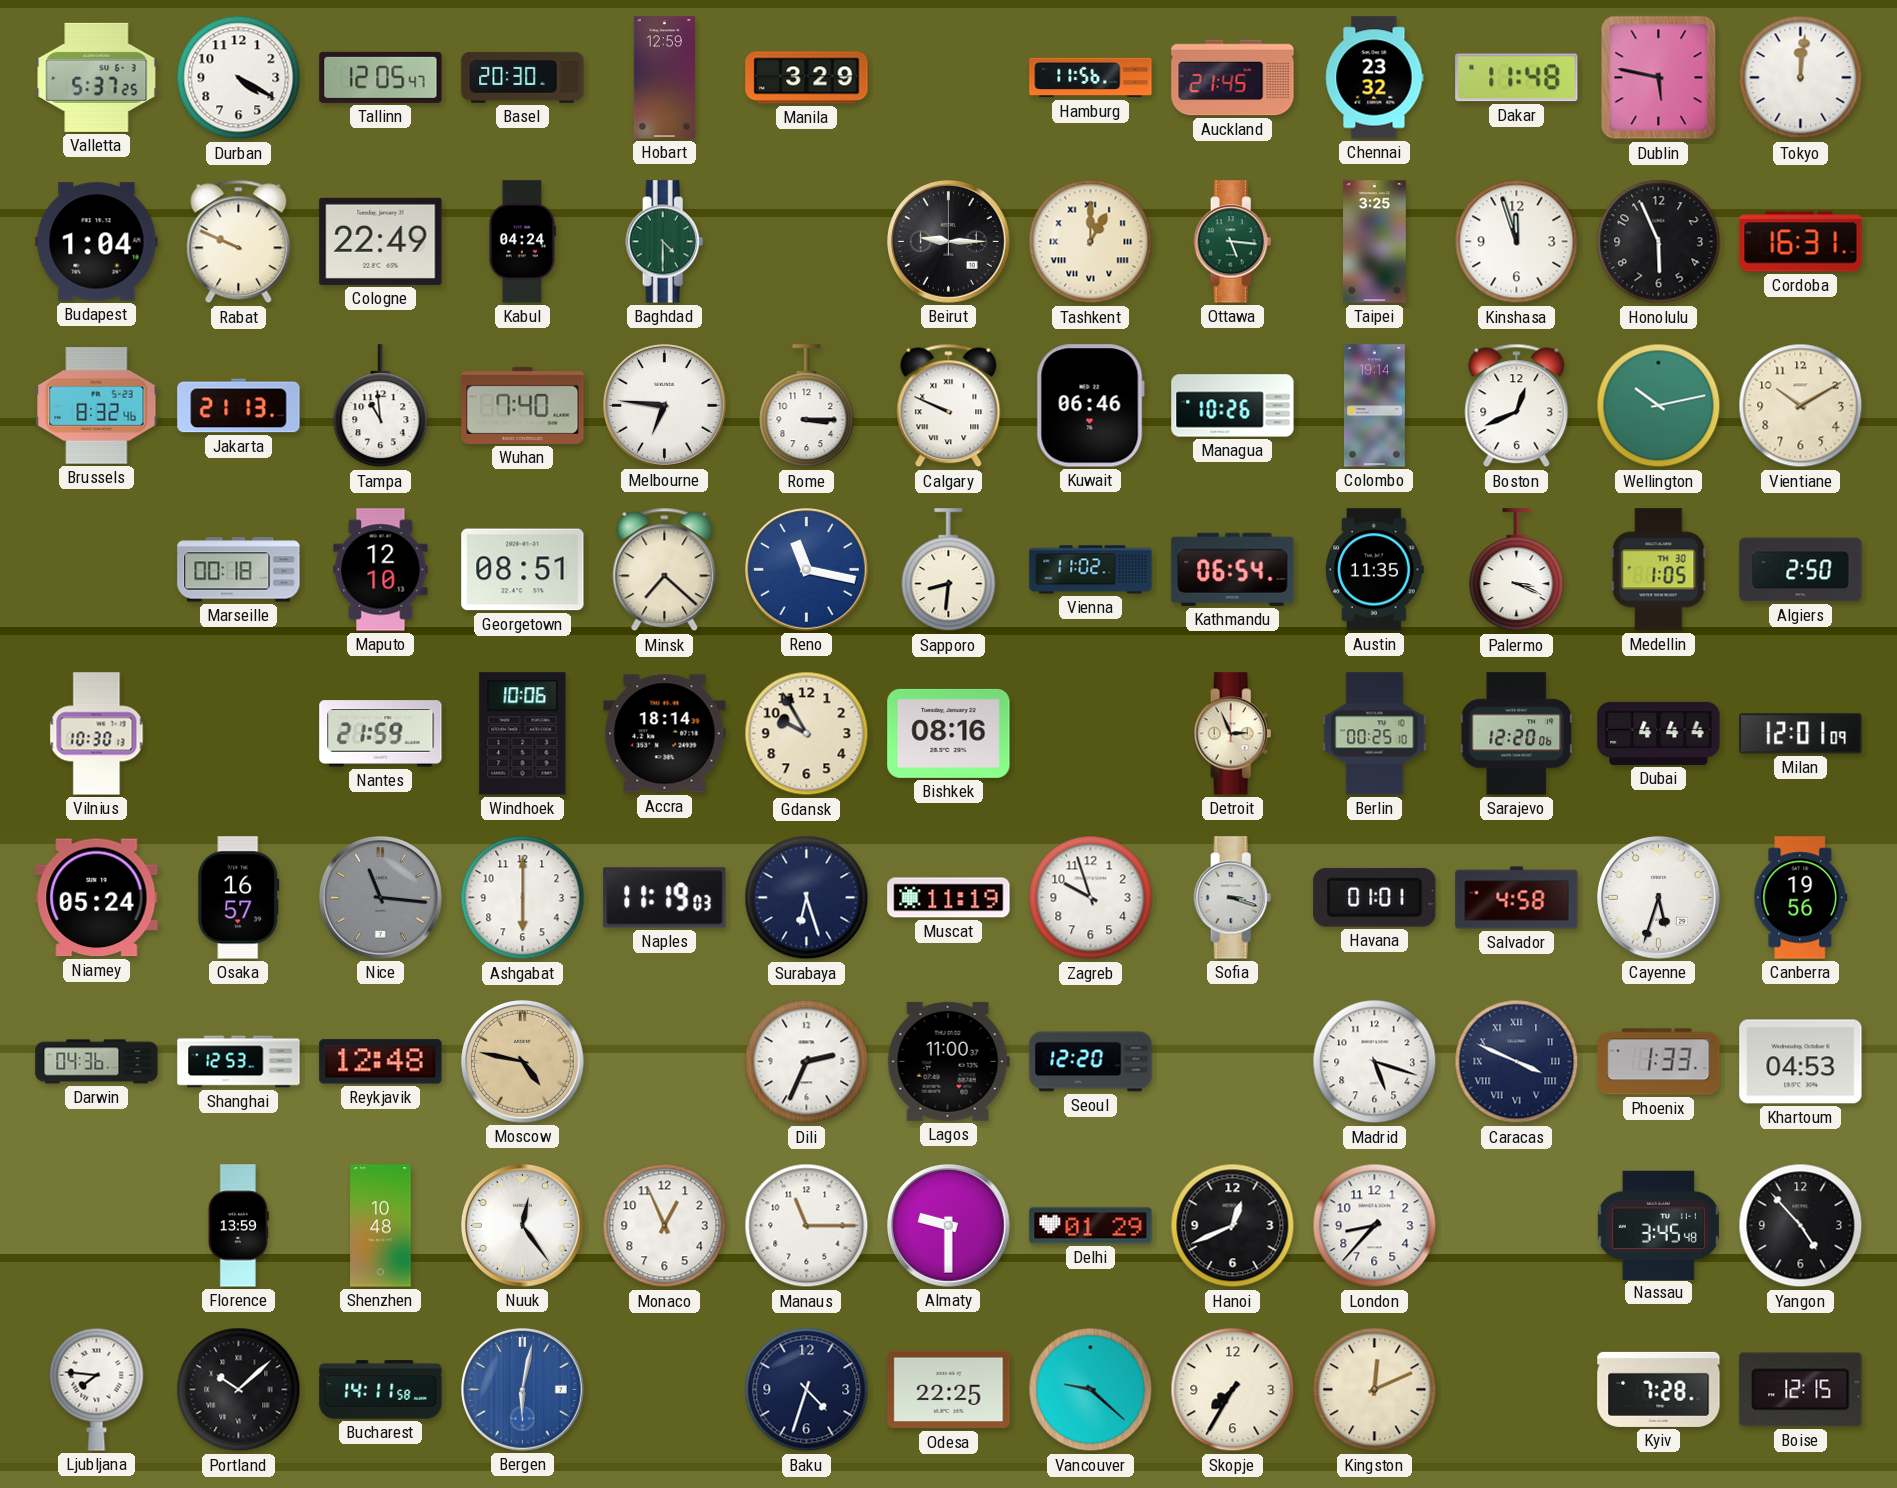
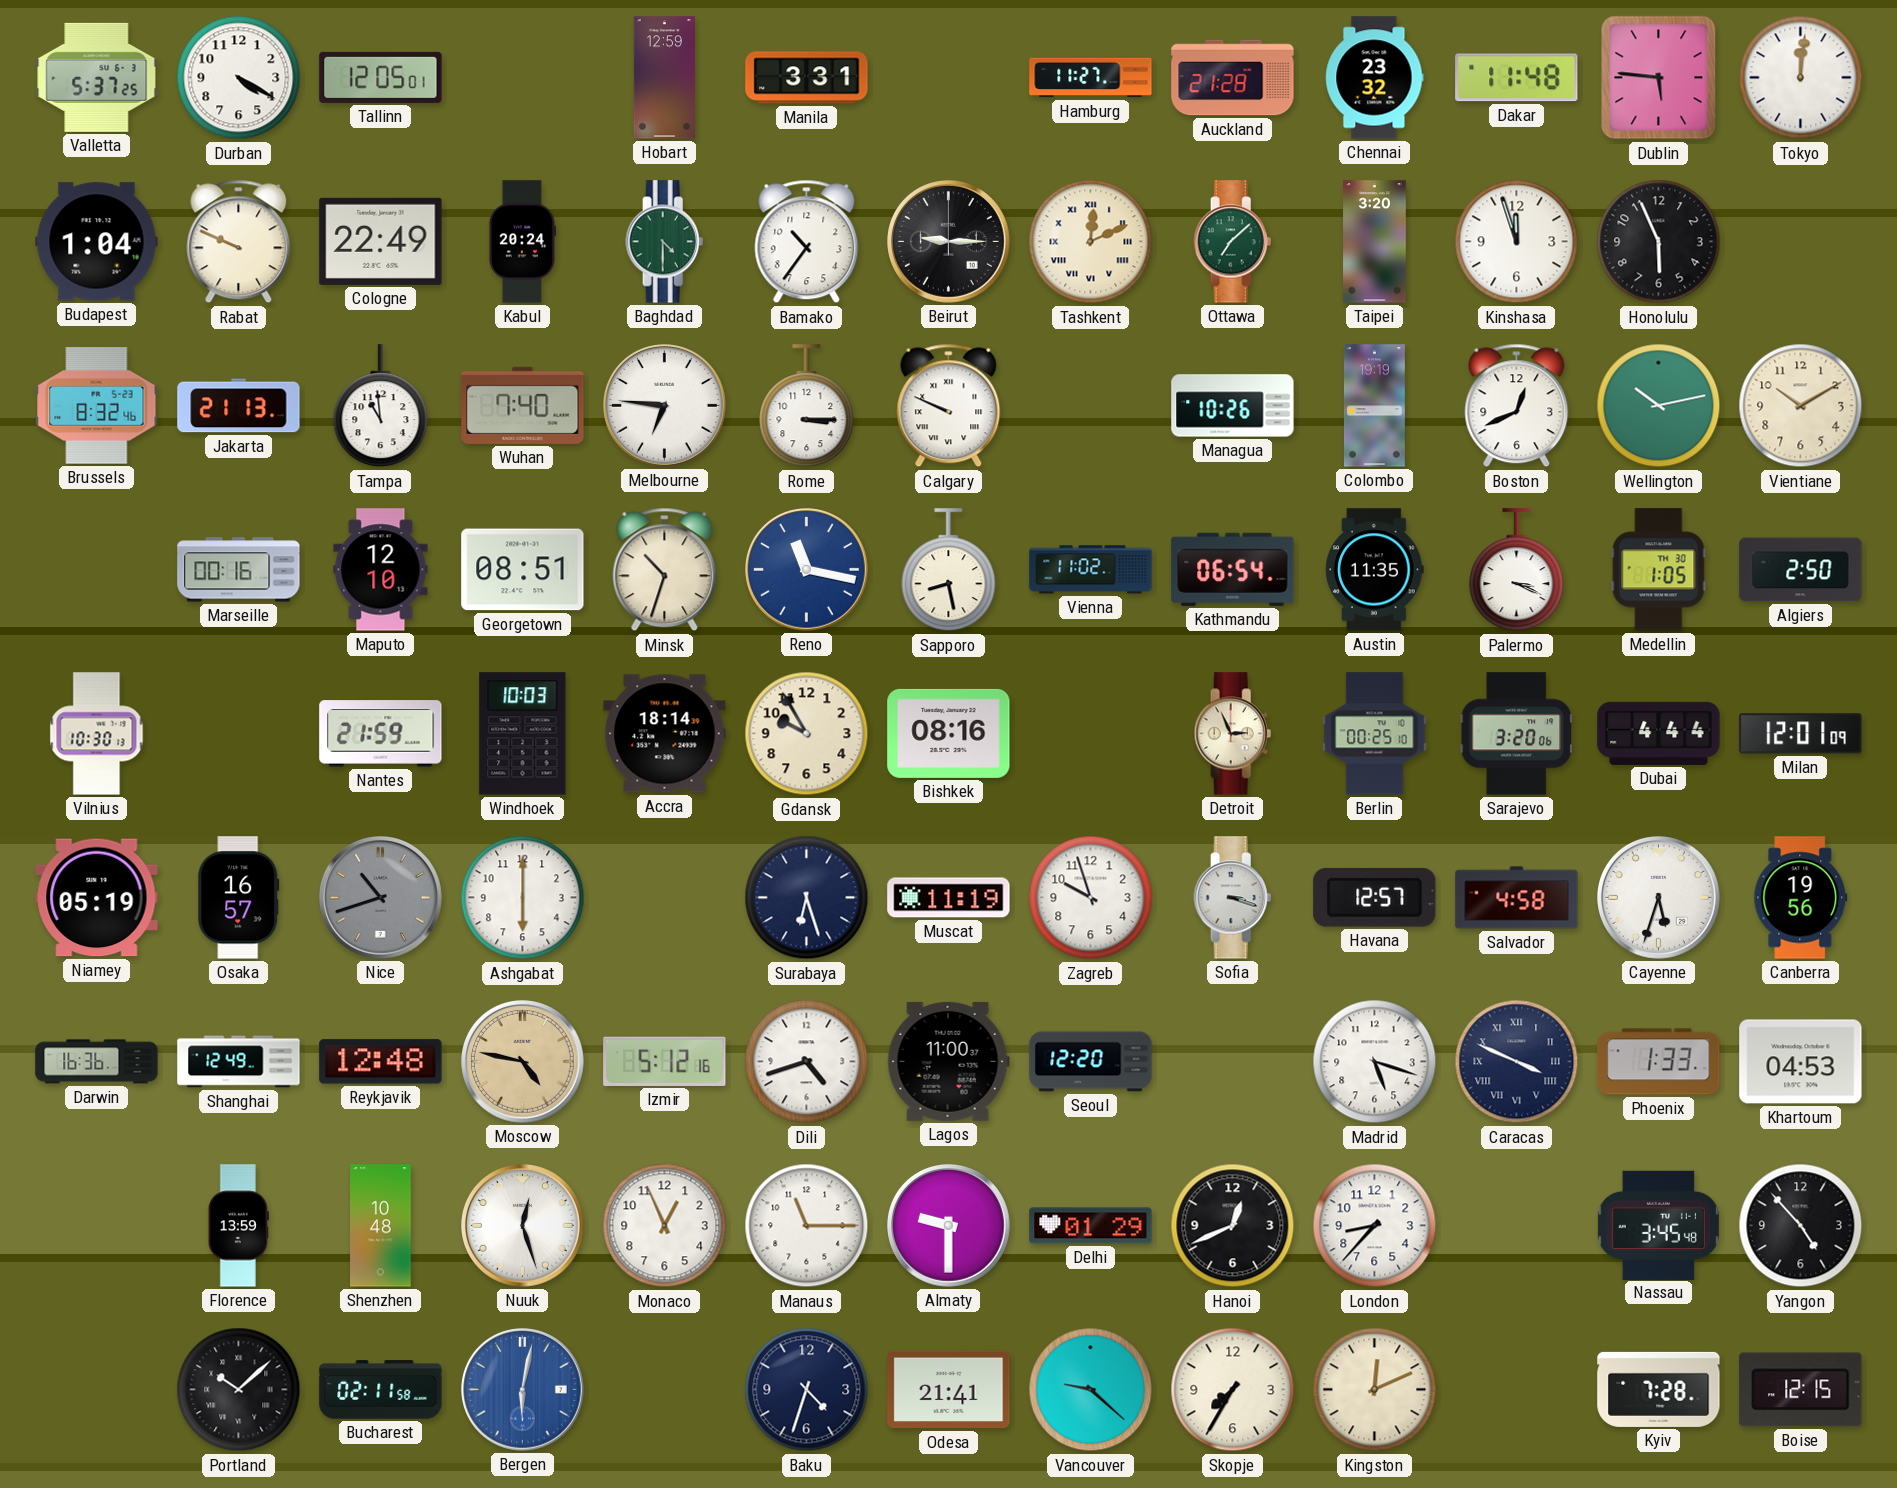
Tallinn: 12:05:47 -> 12:05:01
Basel: 20:30 -> none
Manila: 3:29 -> 3:31
Hamburg: 11:56 -> 11:27
Auckland: 21:45 -> 21:28
Dublin: 5:47 -> 5:46
Kabul: 04:24 -> 20:24
Bamako: none -> 10:36
Tashkent: 1:00 -> 12:11
Ottawa: 5:16 -> 7:08
Taipei: 3:25 -> 3:20
Cordoba: 16:31 -> none
Kuwait: 06:46 -> none
Colombo: 19:14 -> 19:19
Marseille: 00:18 -> 00:16
Minsk: 7:22 -> 10:33
Sapporo: 8:31 -> 8:28
Windhoek: 10:06 -> 10:03
Sarajevo: 12:20 -> 3:20
Niamey: 05:24 -> 05:19
Nice: 11:16 -> 10:42
Naples: 11:19 -> none
Havana: 01:01 -> 12:57
Darwin: 04:36 -> 16:36
Shanghai: 12:53 -> 12:49
Izmir: none -> 5:12
Dili: 2:34 -> 4:42
Nuuk: 12:24 -> 12:27
Ljubljana: 7:46 -> none
Bucharest: 14:11 -> 02:11
Odesa: 22:25 -> 21:41
